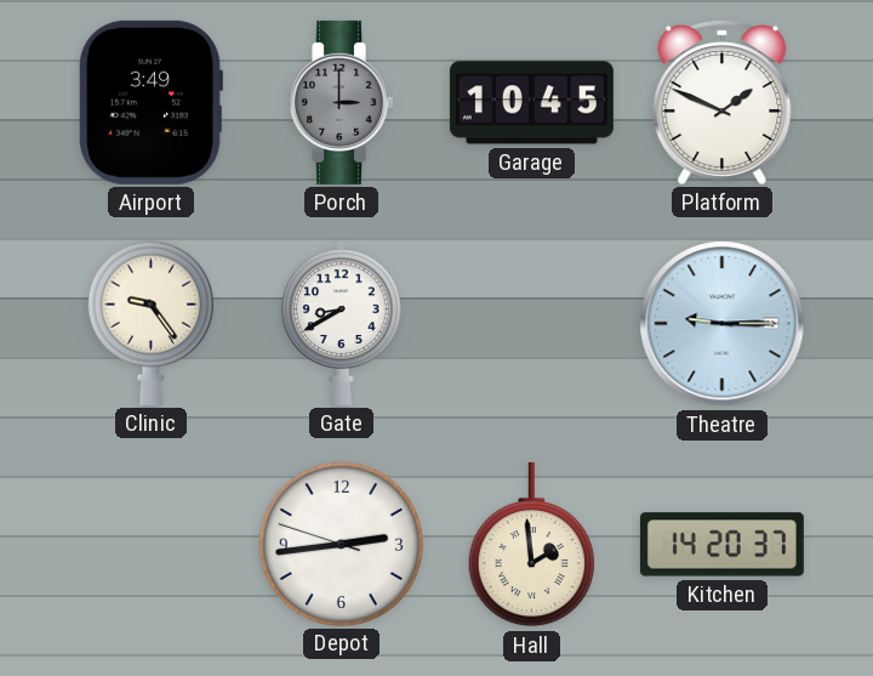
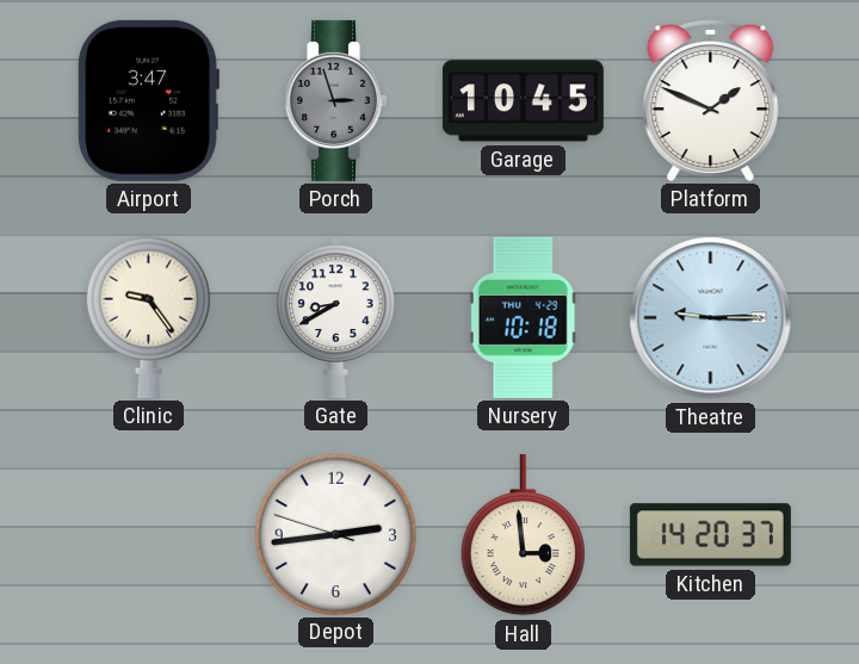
Airport: 3:49 -> 3:47
Porch: 3:00 -> 2:57
Nursery: none -> 10:18
Hall: 1:59 -> 2:59
